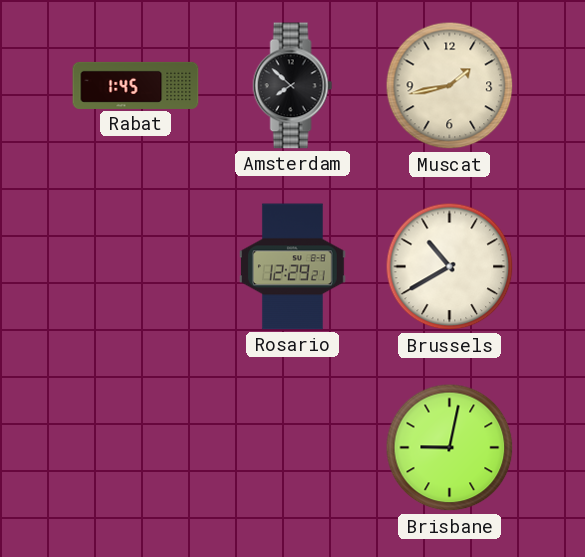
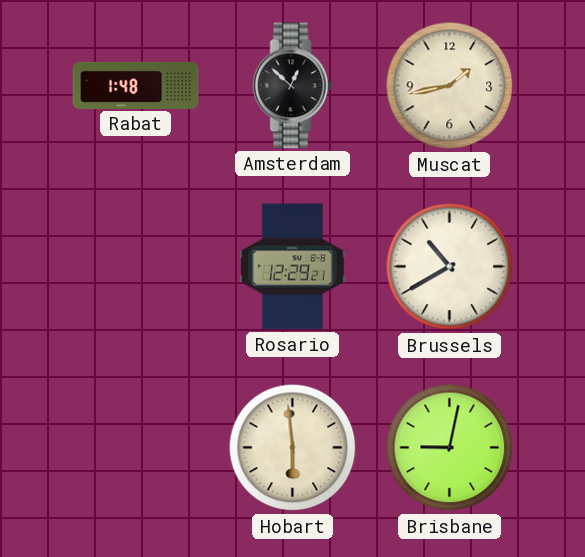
Rabat: 1:45 -> 1:48
Amsterdam: 7:52 -> 12:52
Hobart: none -> 5:59
